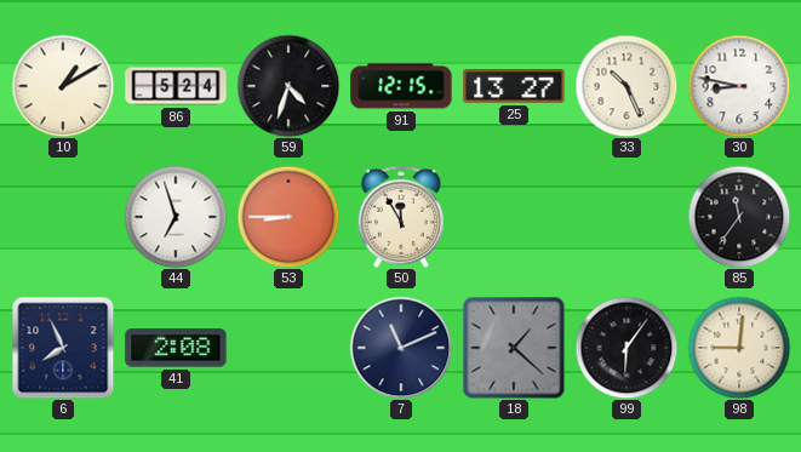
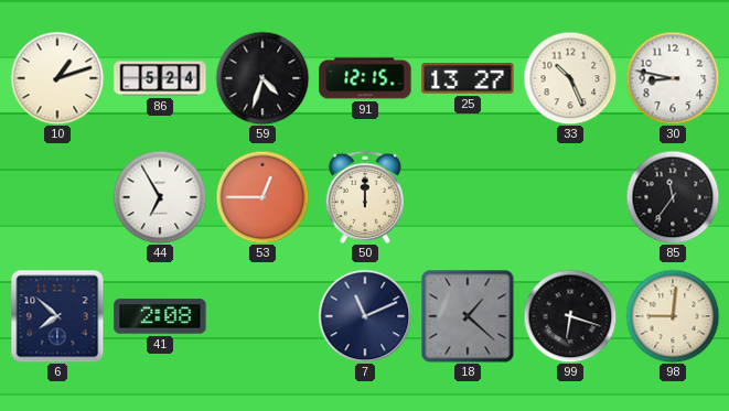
10: 1:10 -> 1:12
44: 6:57 -> 6:55
53: 8:45 -> 12:45
50: 11:55 -> 12:00
6: 7:56 -> 7:52
99: 6:06 -> 6:18
